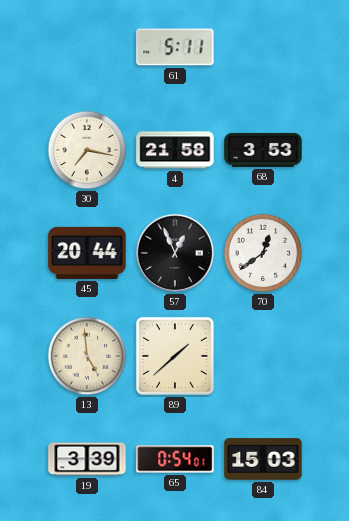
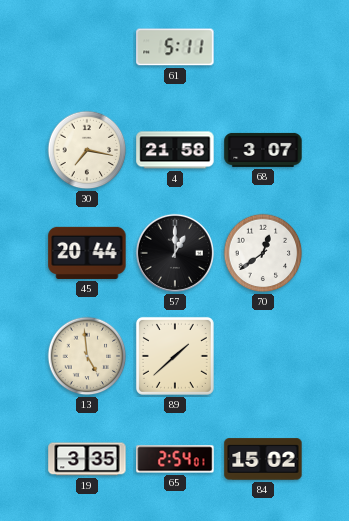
68: 3:53 -> 3:07
57: 12:56 -> 1:00
19: 3:39 -> 3:35
65: 0:54 -> 2:54
84: 15:03 -> 15:02
